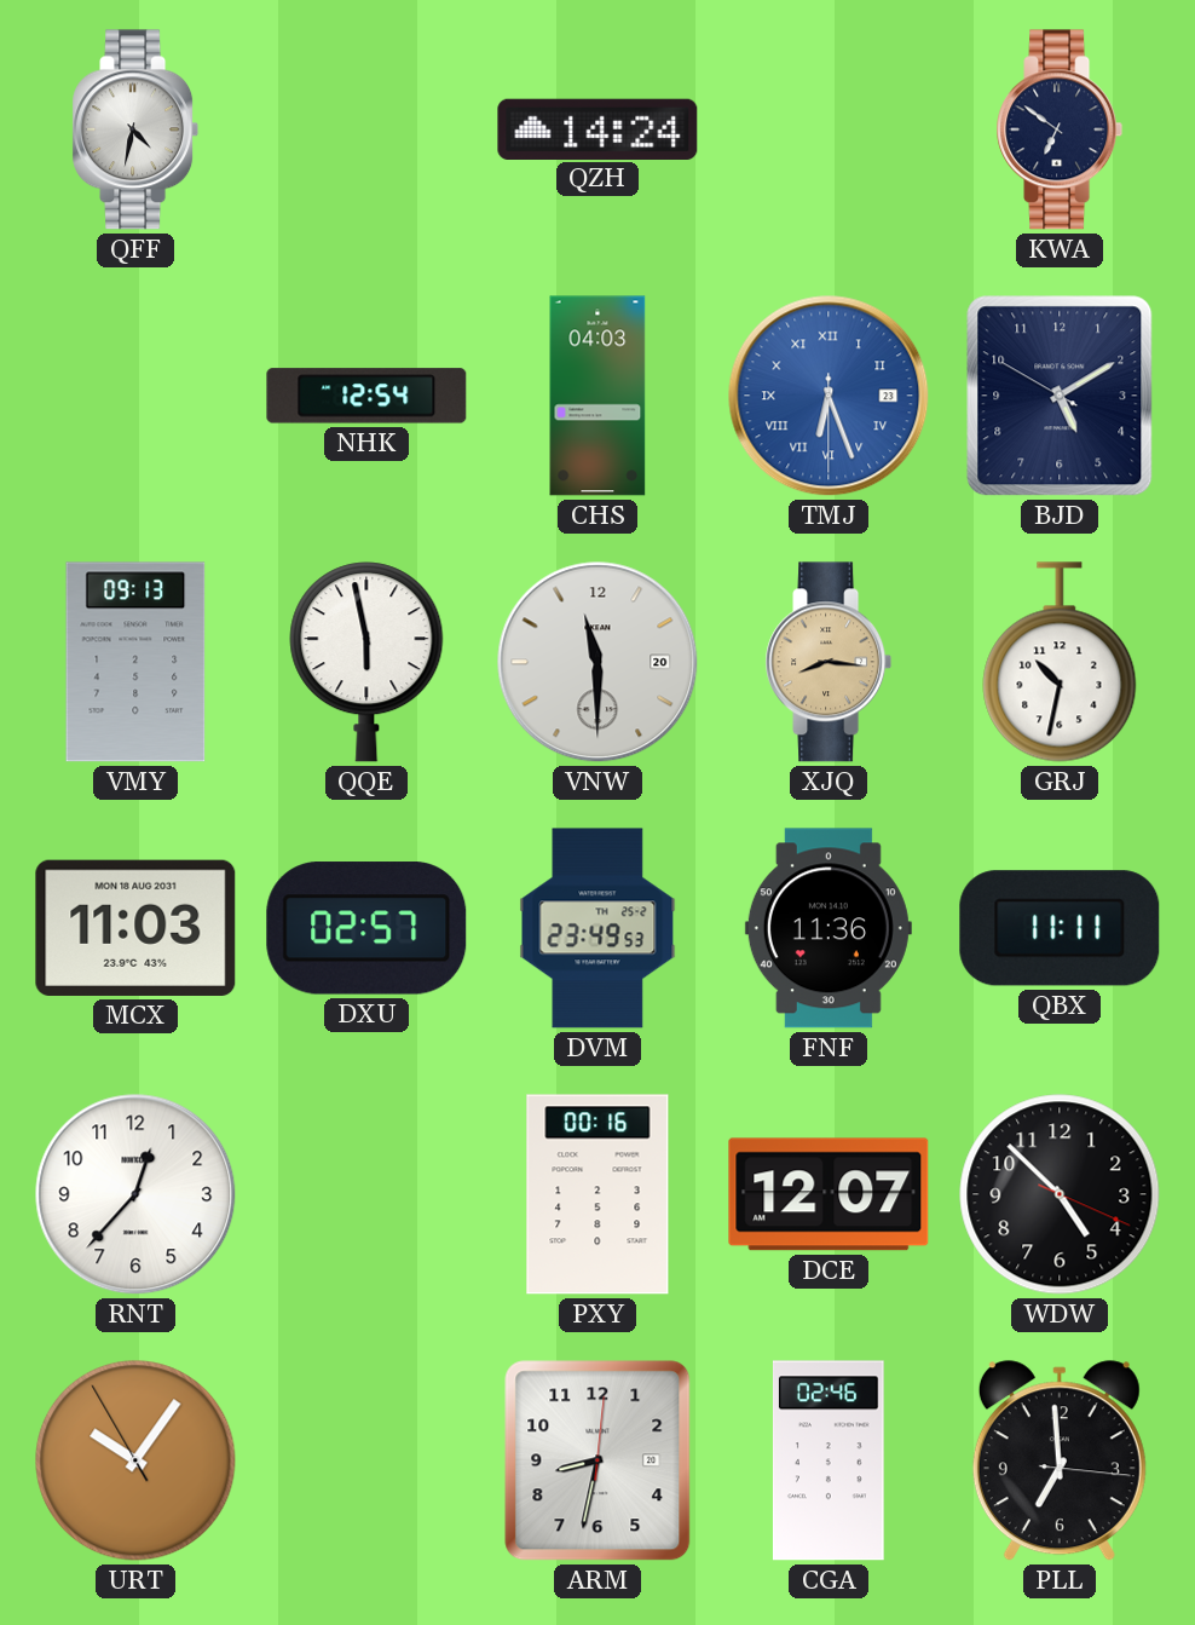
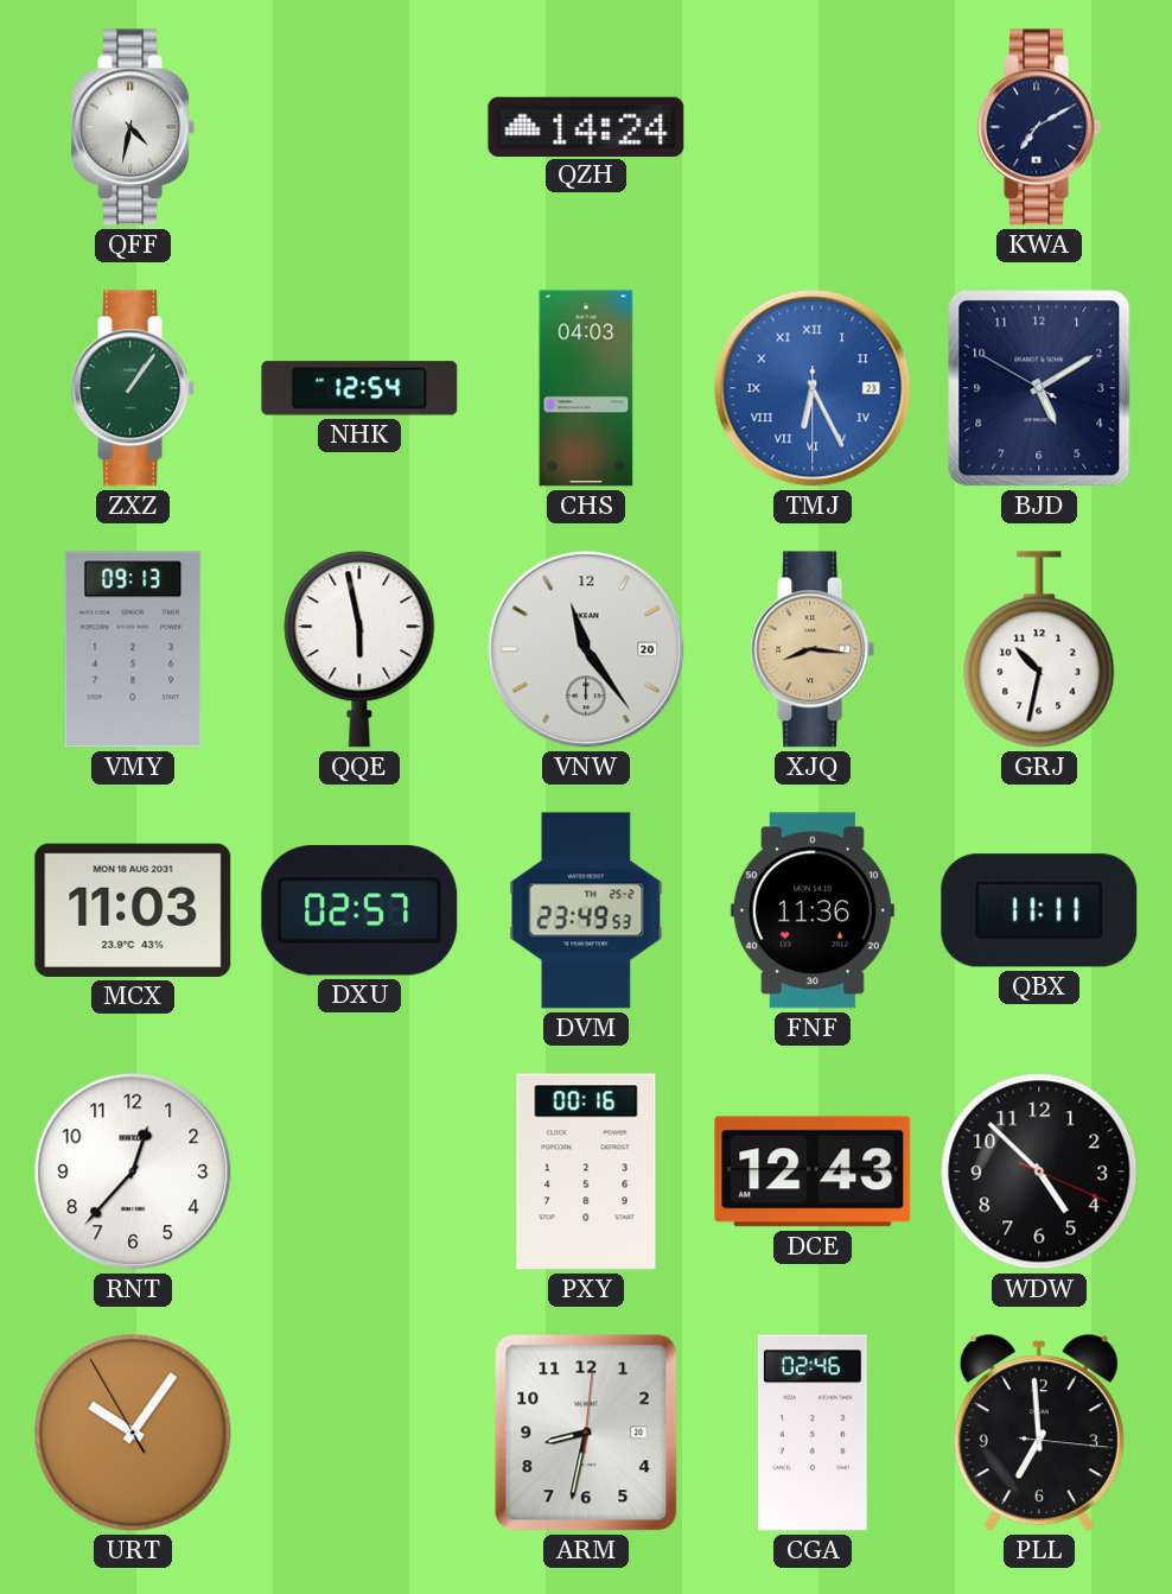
KWA: 6:51 -> 7:10
ZXZ: none -> 1:06
TMJ: 6:26 -> 6:25
VNW: 11:30 -> 11:24
DCE: 12:07 -> 12:43
